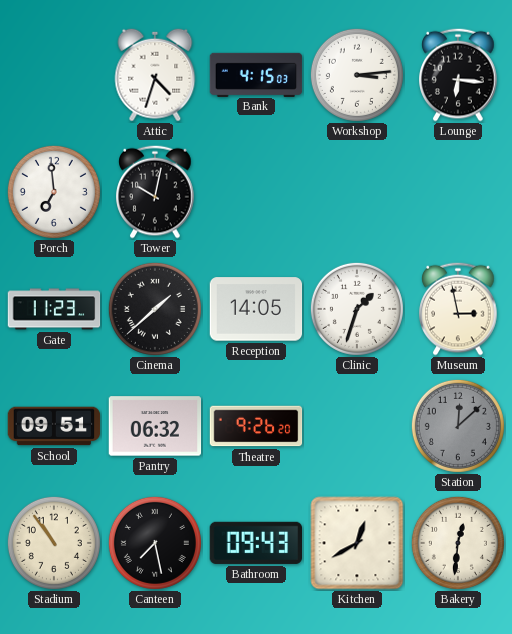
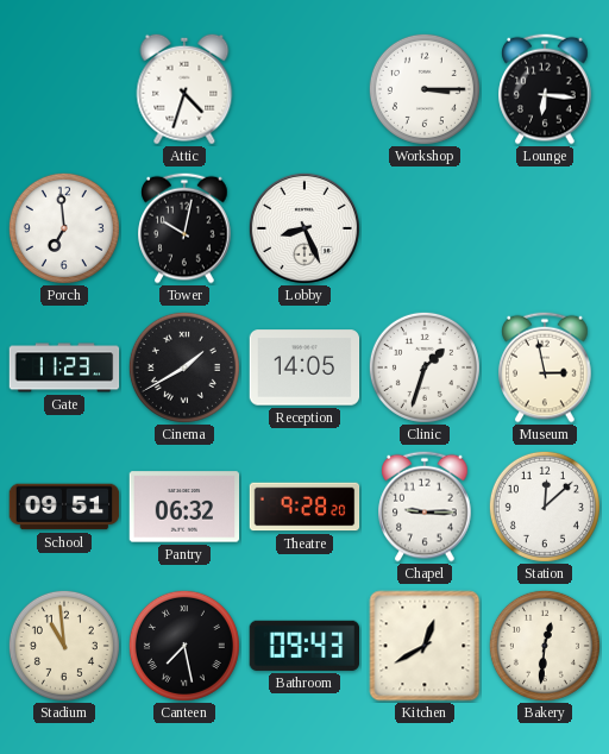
Bank: 4:15 -> none
Workshop: 3:14 -> 3:15
Lobby: none -> 8:26
Cinema: 1:38 -> 1:40
Theatre: 9:26 -> 9:28
Chapel: none -> 9:15
Station dial: grey -> white
Stadium: 10:54 -> 10:59
